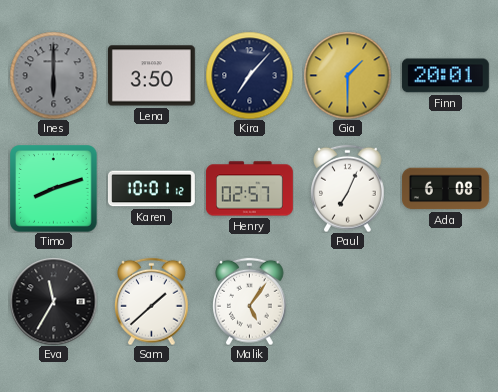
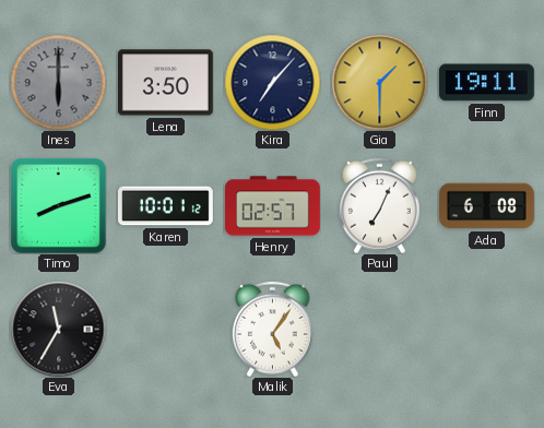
Finn: 20:01 -> 19:11
Sam: 1:38 -> none
